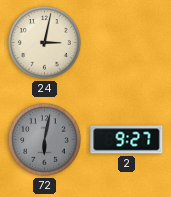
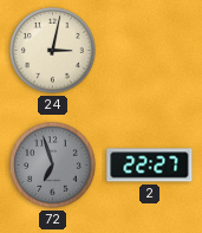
72: 6:02 -> 6:57
2: 9:27 -> 22:27
